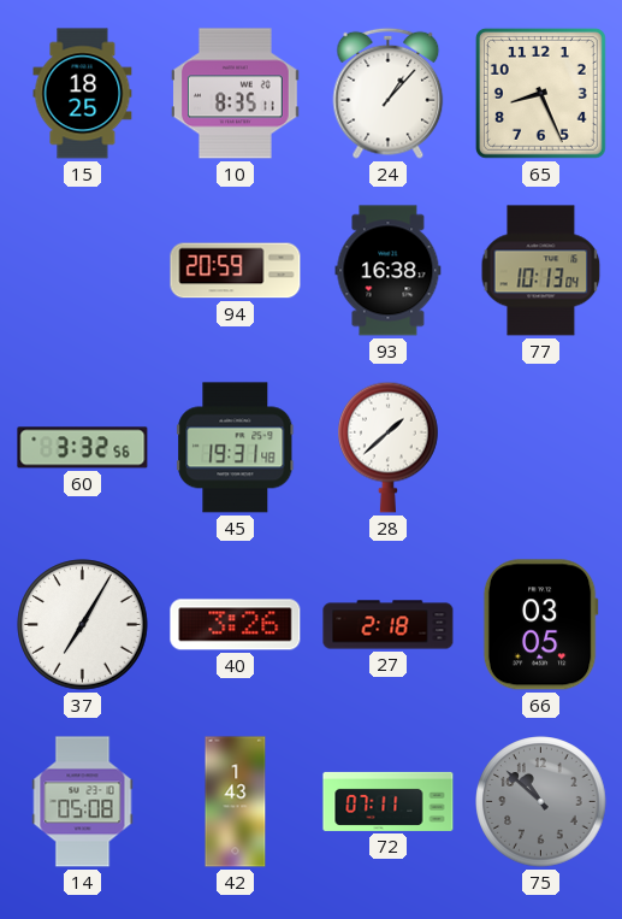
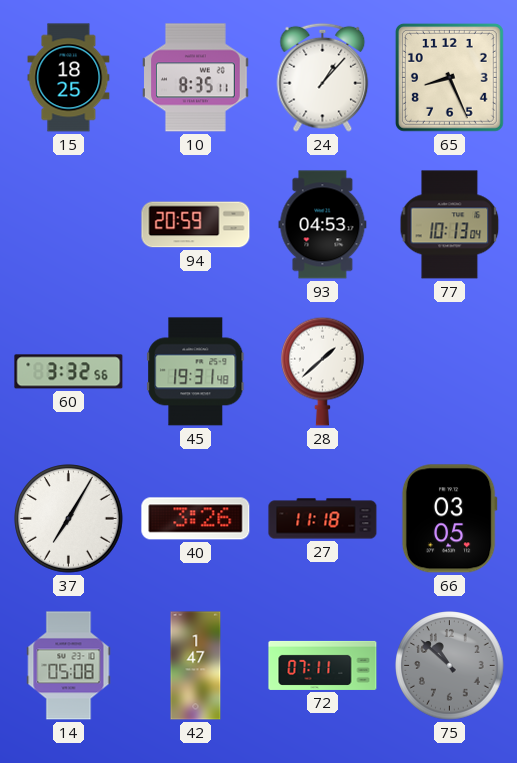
93: 16:38 -> 04:53
27: 2:18 -> 11:18
42: 1:43 -> 1:47
